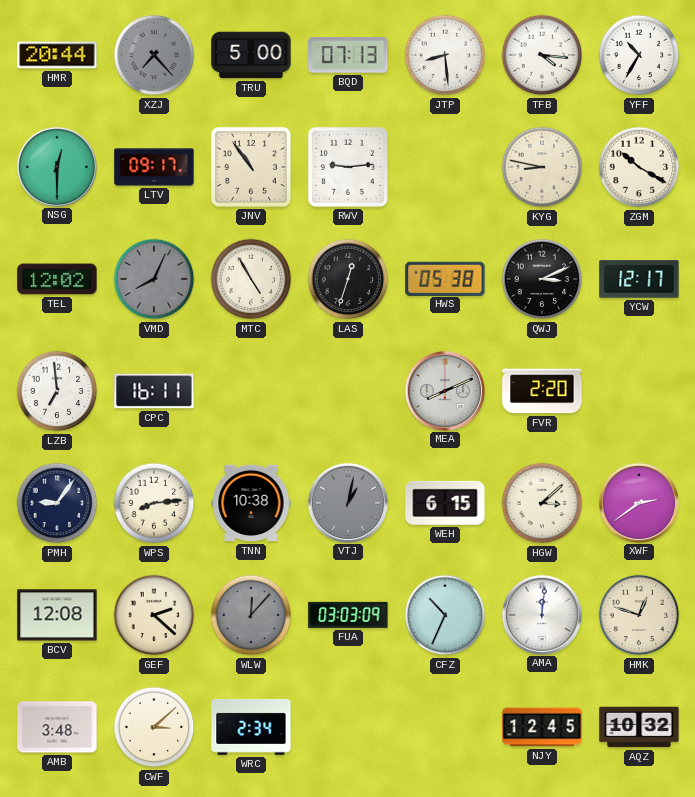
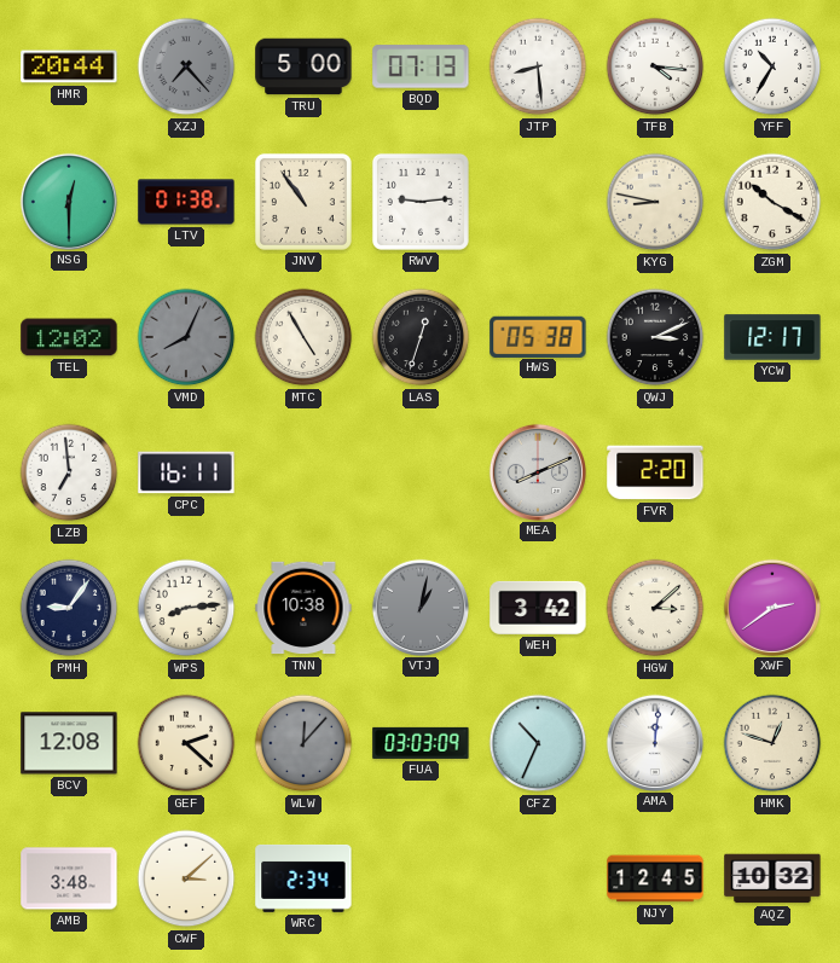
LTV: 09:17 -> 01:38
WEH: 6:15 -> 3:42
